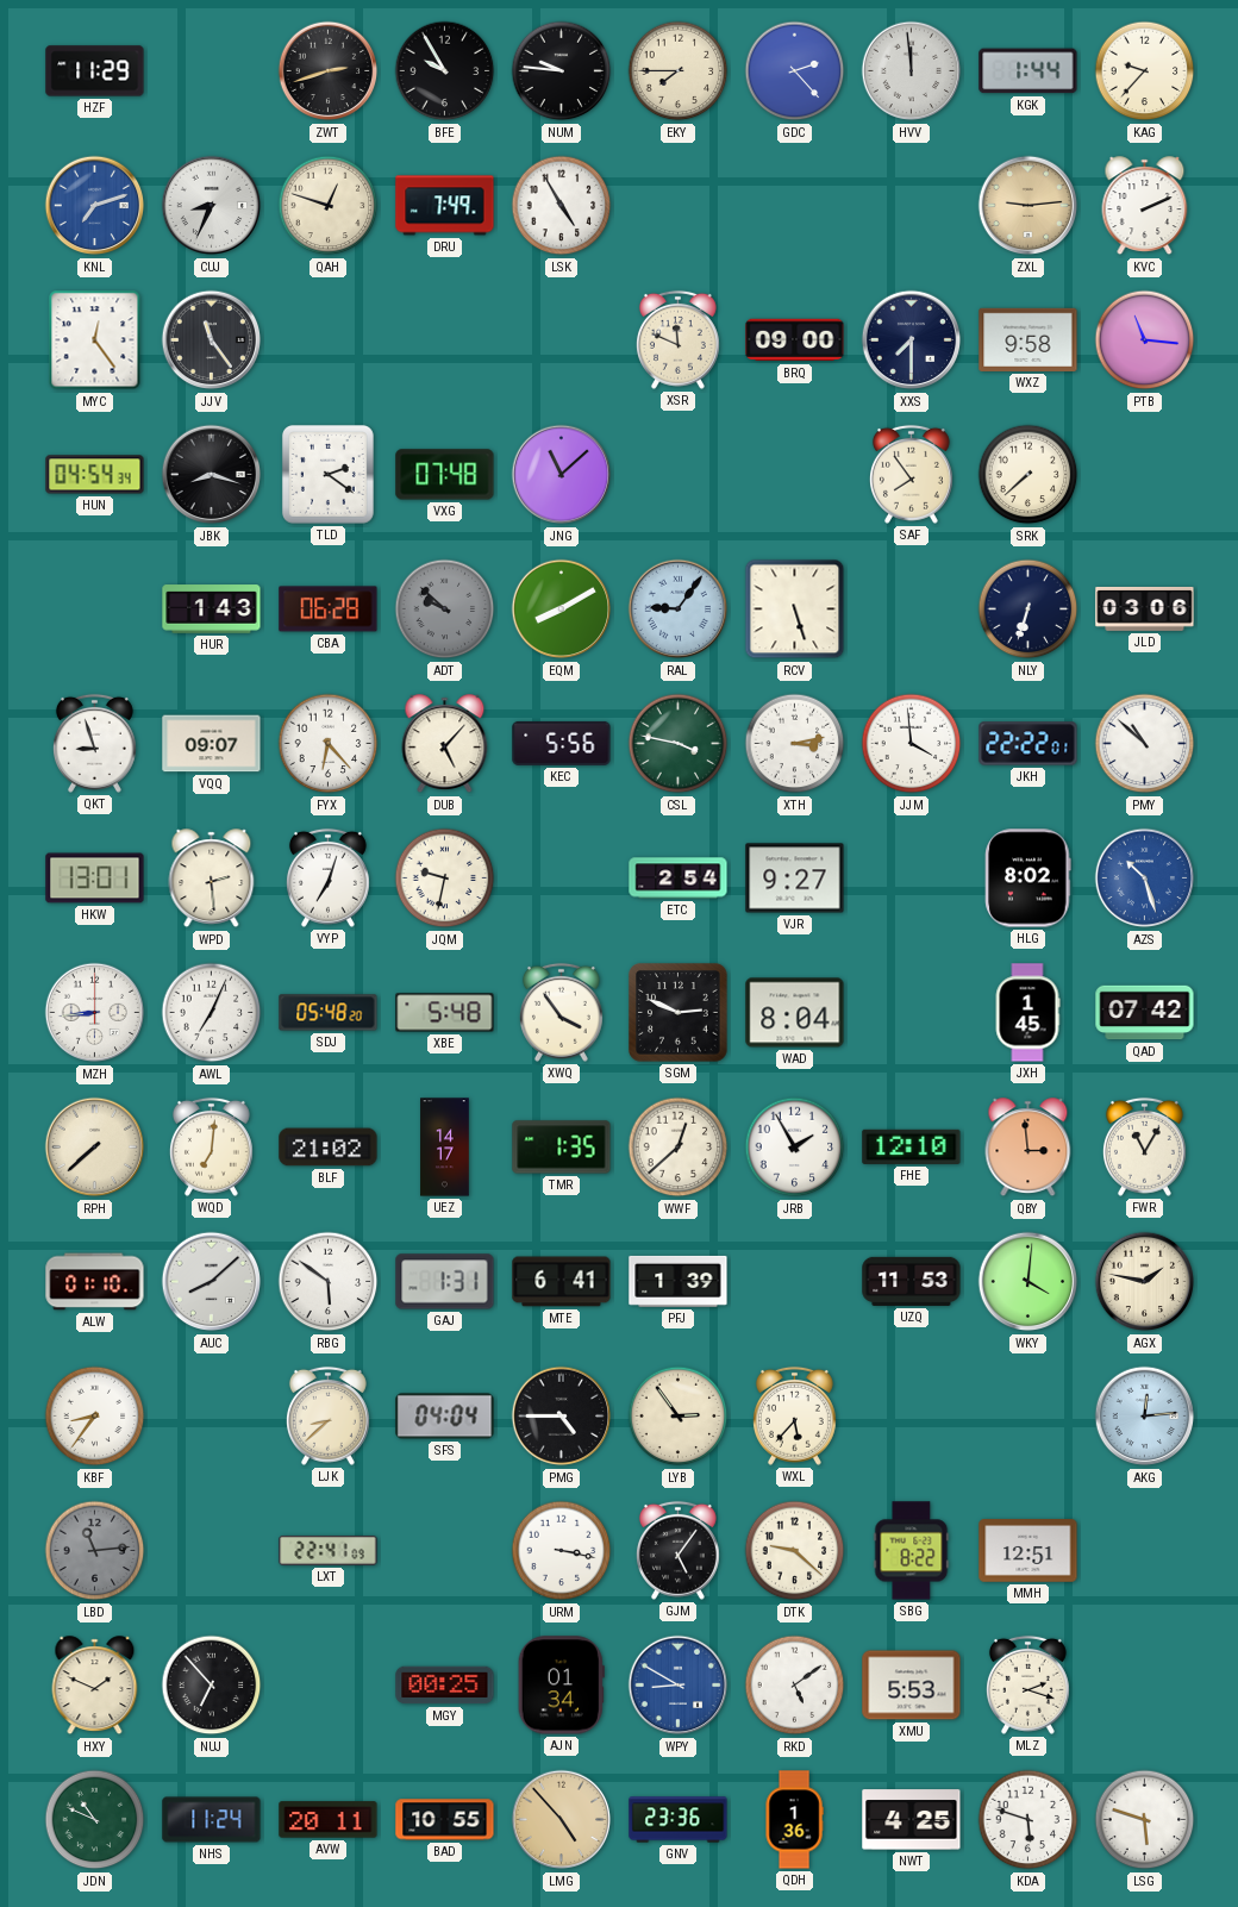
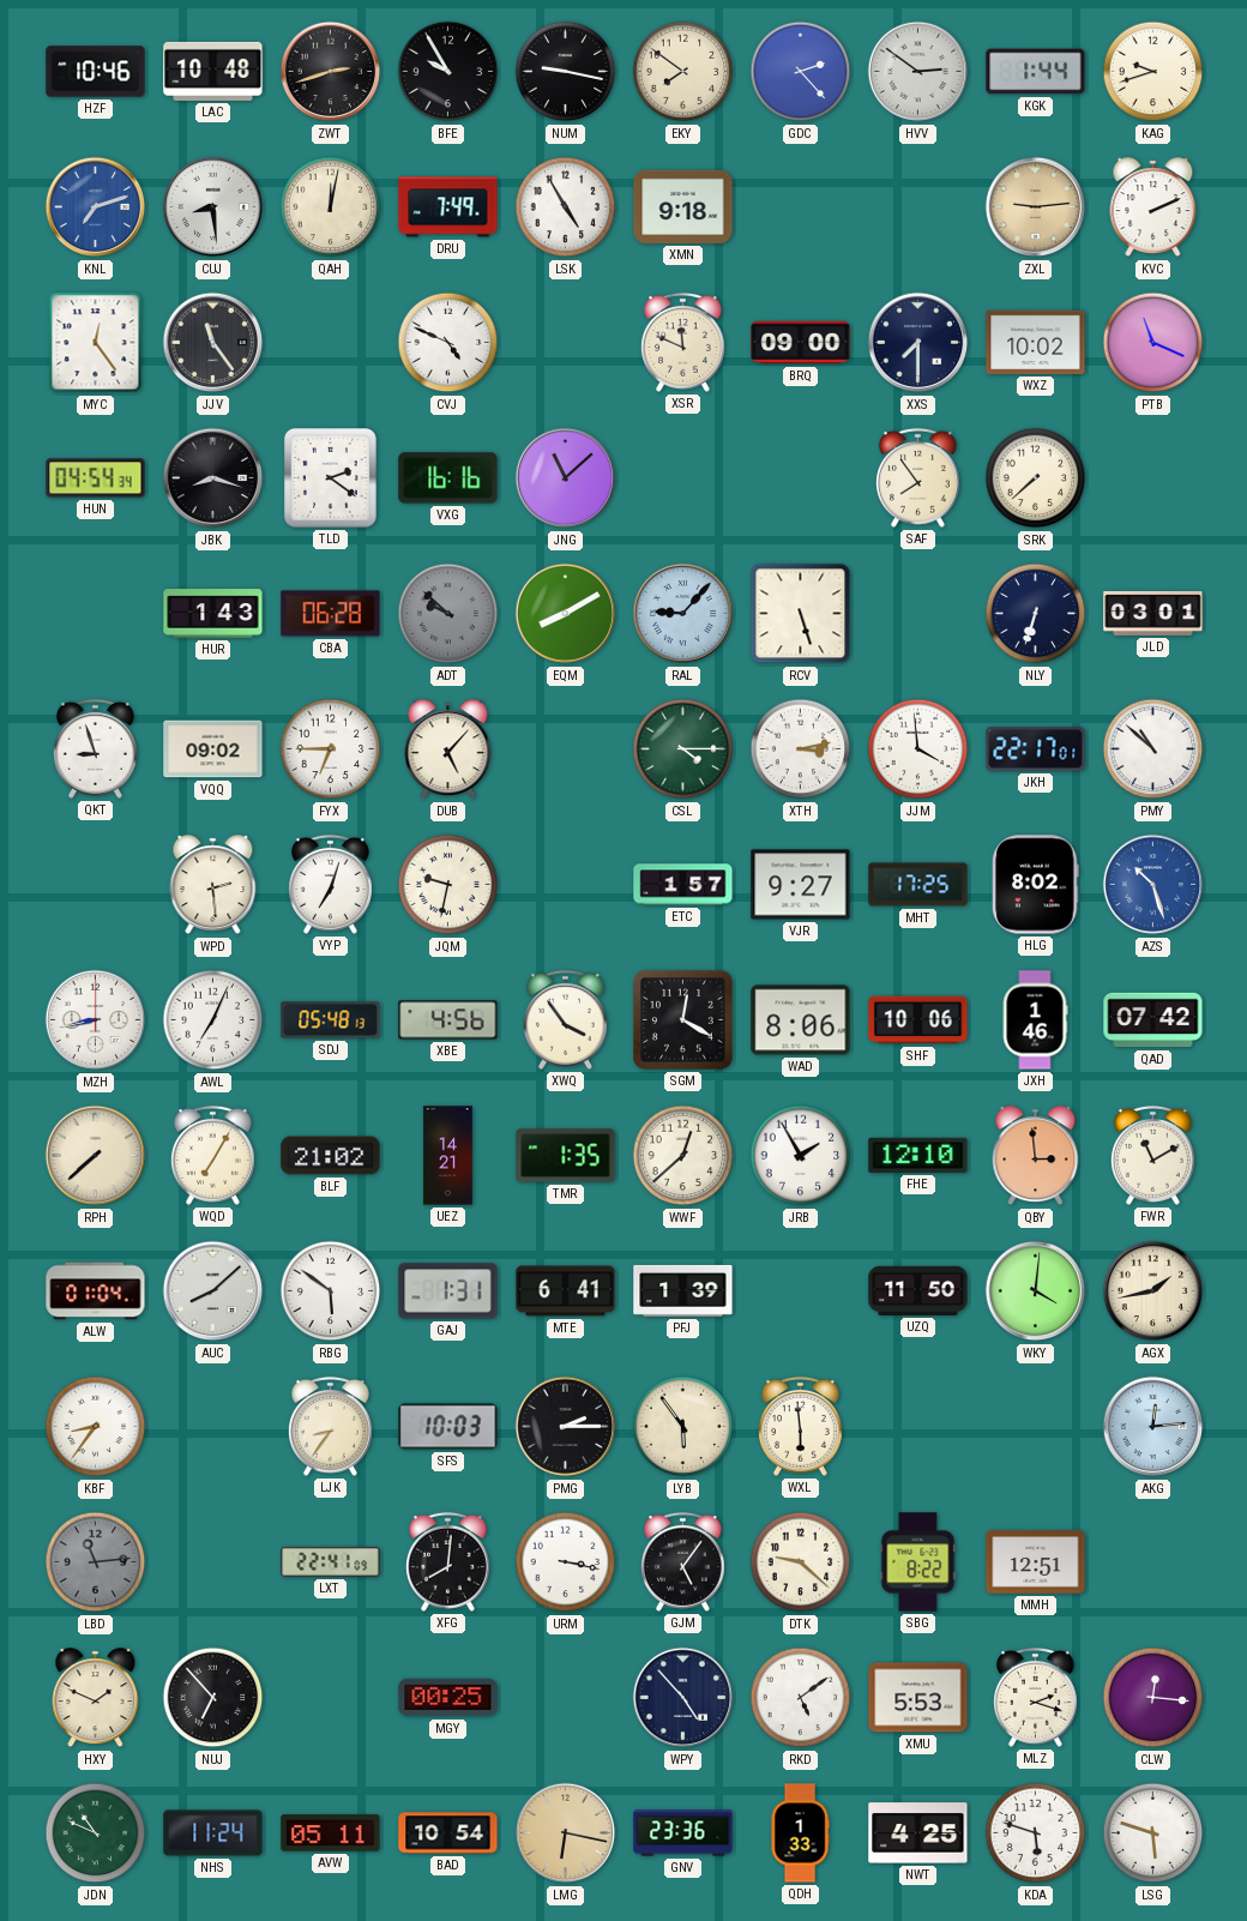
HZF: 11:29 -> 10:46
LAC: none -> 10:48
NUM: 9:46 -> 9:17
EKY: 7:45 -> 7:51
HVV: 11:59 -> 2:51
KAG: 9:37 -> 9:42
CUJ: 8:34 -> 8:29
QAH: 12:48 -> 12:02
XMN: none -> 9:18
CVJ: none -> 4:49
WXZ: 9:58 -> 10:02
PTB: 11:16 -> 11:19
VXG: 07:48 -> 16:16
RAL: 9:06 -> 9:07
JLD: 03:06 -> 03:01
VQQ: 09:07 -> 09:02
FYX: 6:23 -> 6:45
KEC: 5:56 -> none
CSL: 3:47 -> 4:15
JKH: 22:22 -> 22:17
HKW: 13:01 -> none
ETC: 2:54 -> 1:57
MHT: none -> 17:25
MZH: 8:44 -> 8:43
SDJ: 05:48:20 -> 05:48:13
XBE: 5:48 -> 4:56
SGM: 2:49 -> 12:20
WAD: 8:04 -> 8:06
SHF: none -> 10:06
JXH: 1:45 -> 1:46
WQD: 7:01 -> 7:05
UEZ: 14:17 -> 14:21
FWR: 11:05 -> 11:10
ALW: 01:10 -> 01:04
UZQ: 11:53 -> 11:50
AGX: 1:47 -> 1:43
LJK: 8:38 -> 8:36
SFS: 04:04 -> 10:03
PMG: 4:45 -> 2:15
LYB: 2:54 -> 5:54
WXL: 5:37 -> 5:59
XFG: none -> 8:01
AJN: 01:34 -> none
WPY: 8:50 -> 4:53
WPY dial: blue -> navy
CLW: none -> 12:16
AVW: 20:11 -> 05:11
BAD: 10:55 -> 10:54
LMG: 4:53 -> 6:17
QDH: 1:36 -> 1:33
